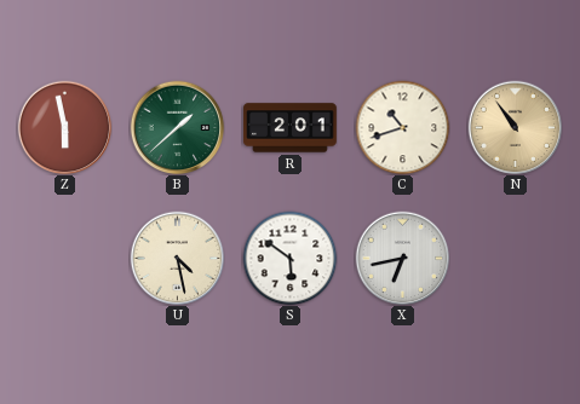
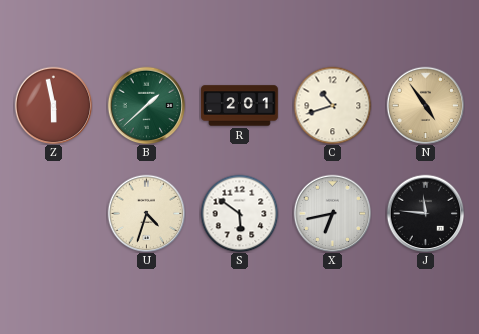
N: 10:54 -> 4:54
U: 4:28 -> 4:33
J: none -> 11:46
